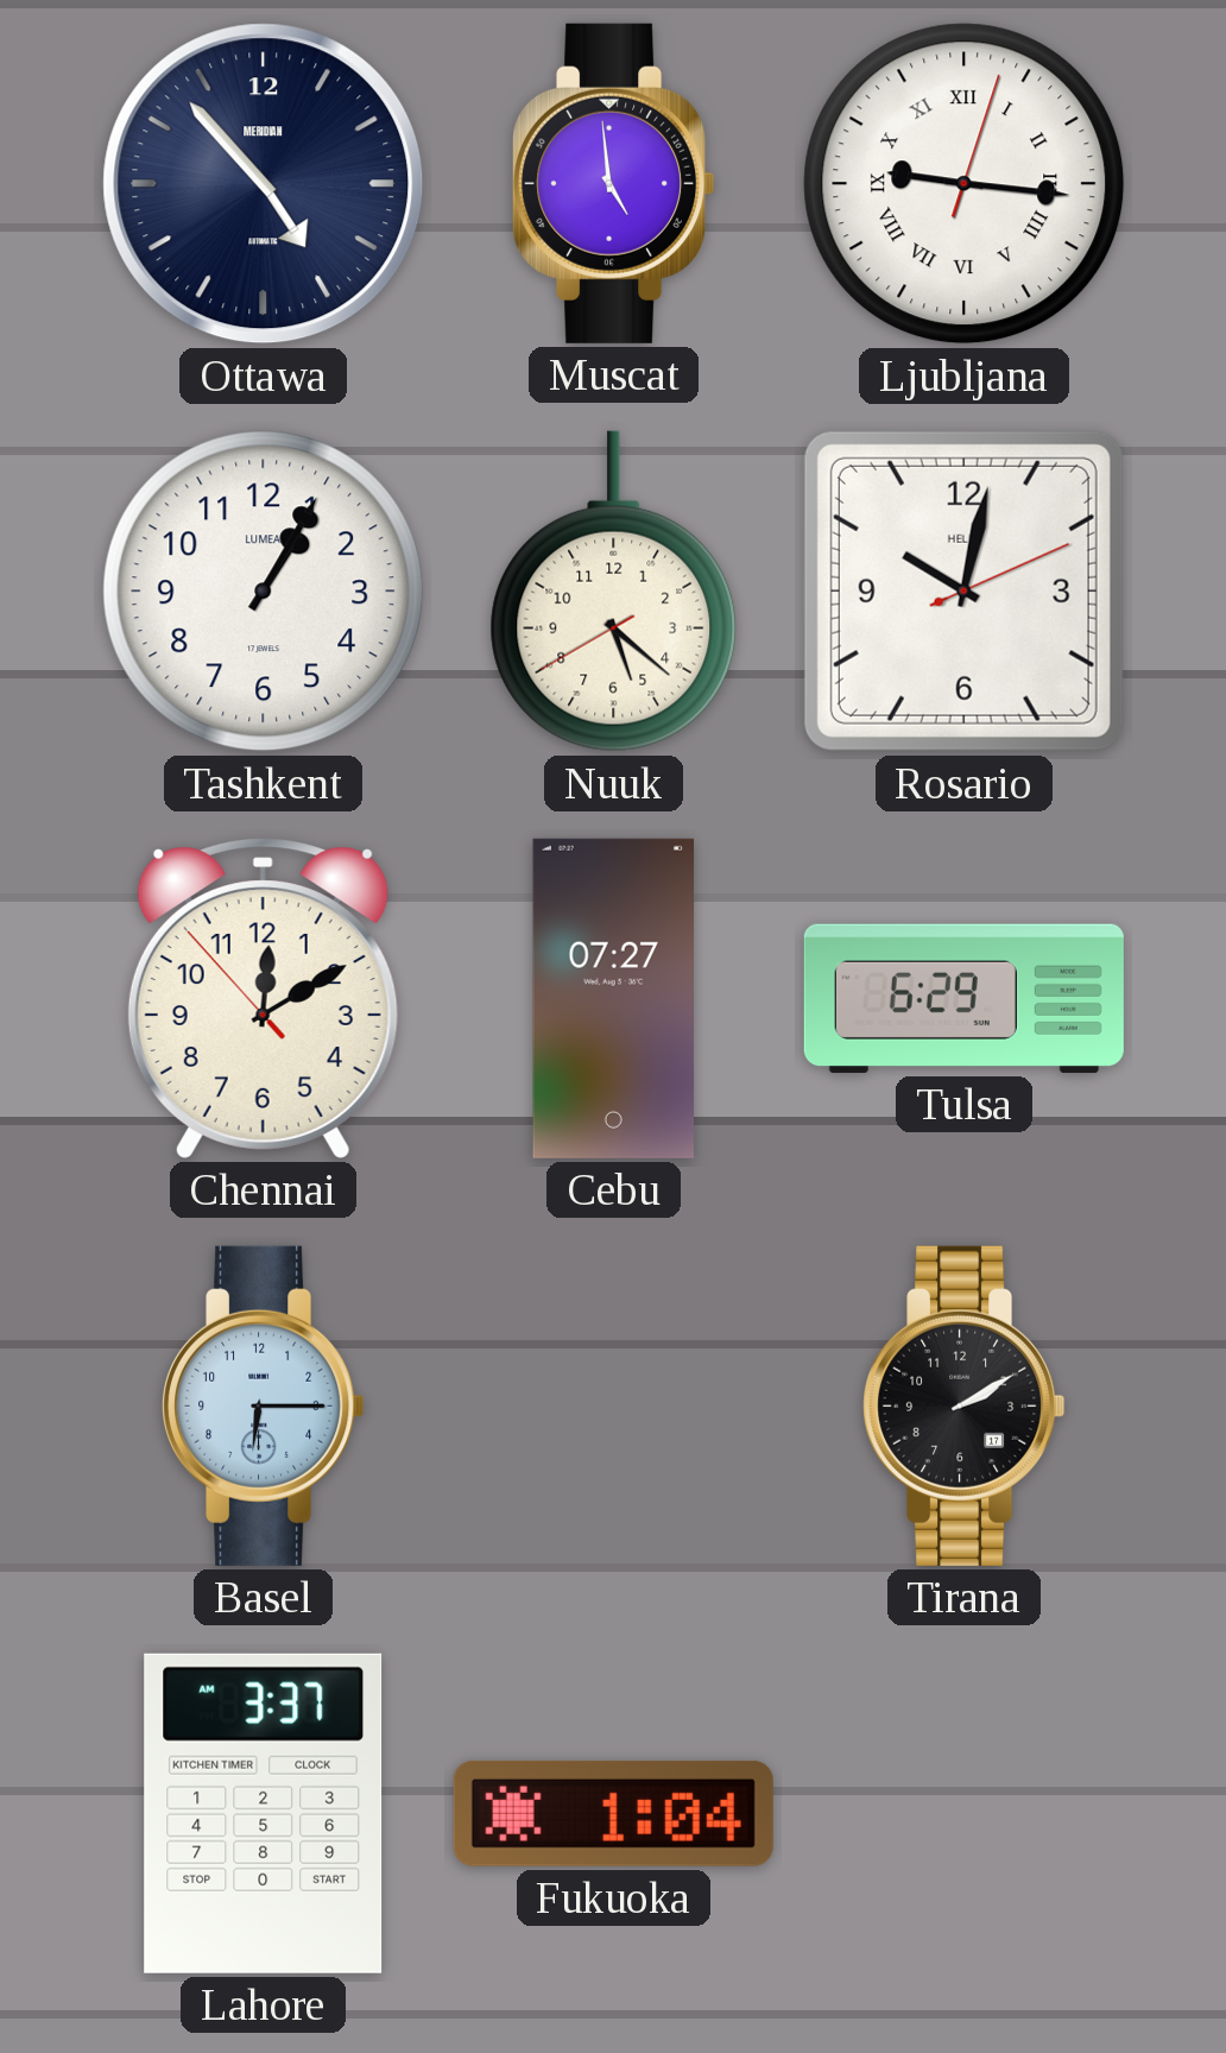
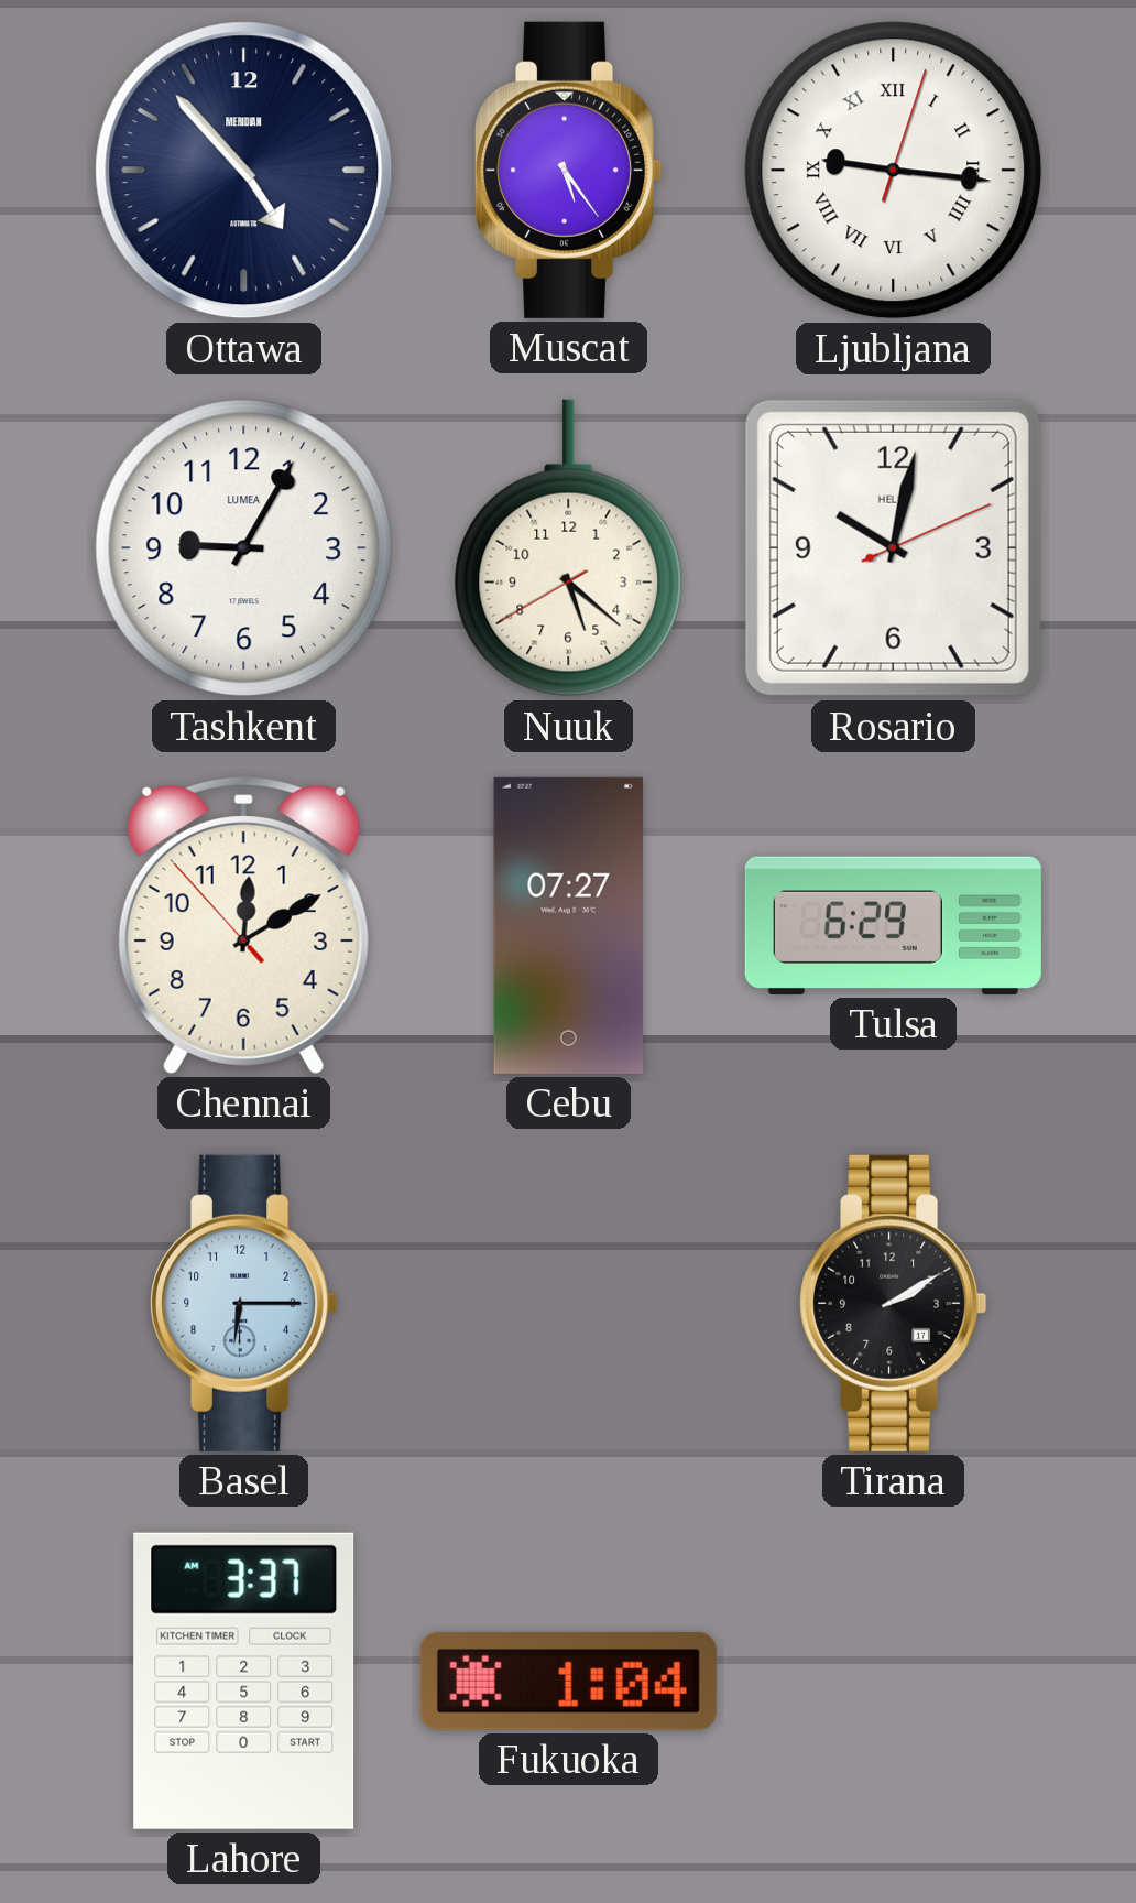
Muscat: 4:59 -> 5:24
Tashkent: 1:05 -> 9:05
